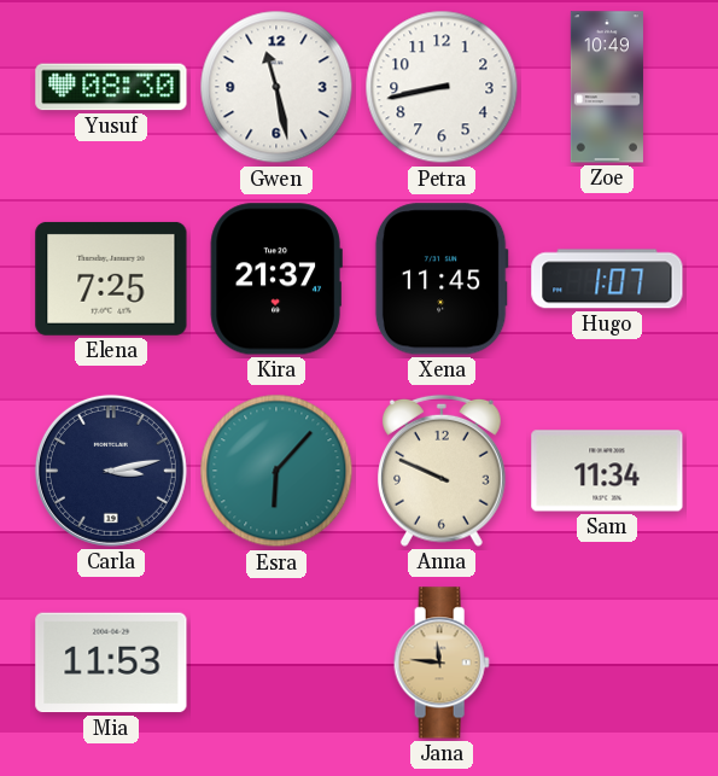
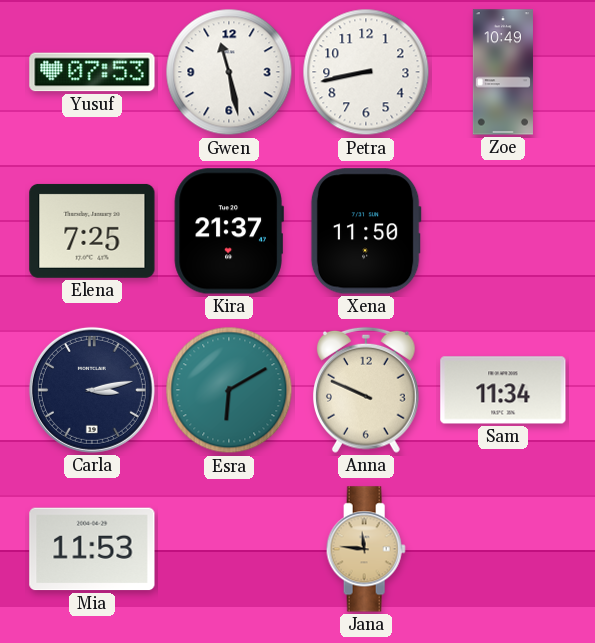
Yusuf: 08:30 -> 07:53
Xena: 11:45 -> 11:50
Hugo: 1:07 -> none
Esra: 6:07 -> 6:10
